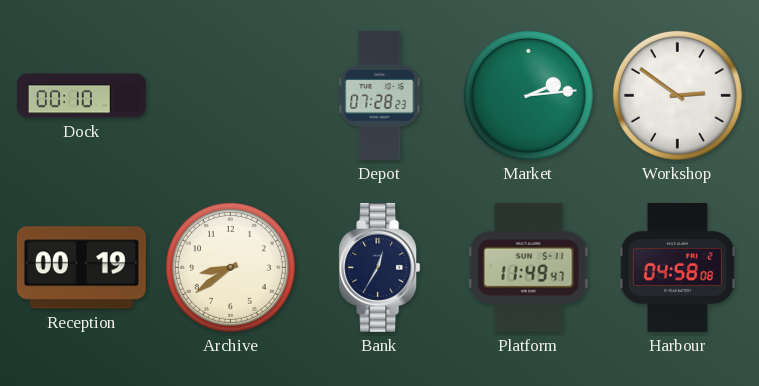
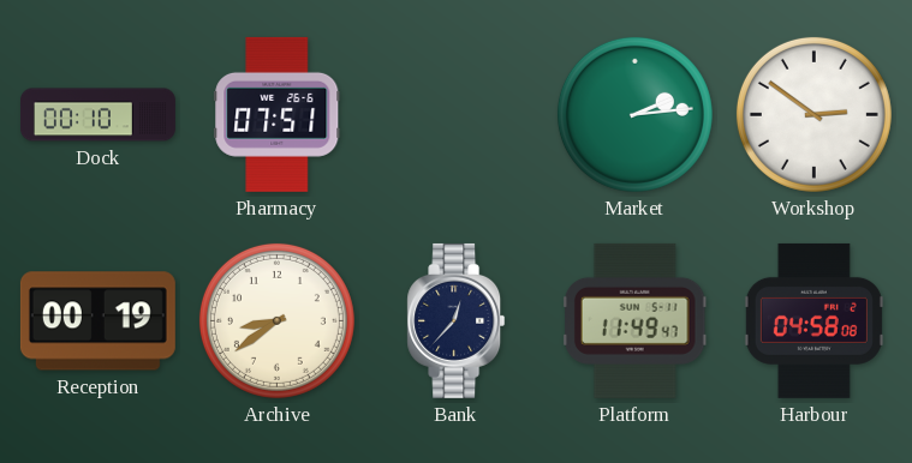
Pharmacy: none -> 07:51
Depot: 07:28 -> none
Bank: 12:35 -> 12:37
